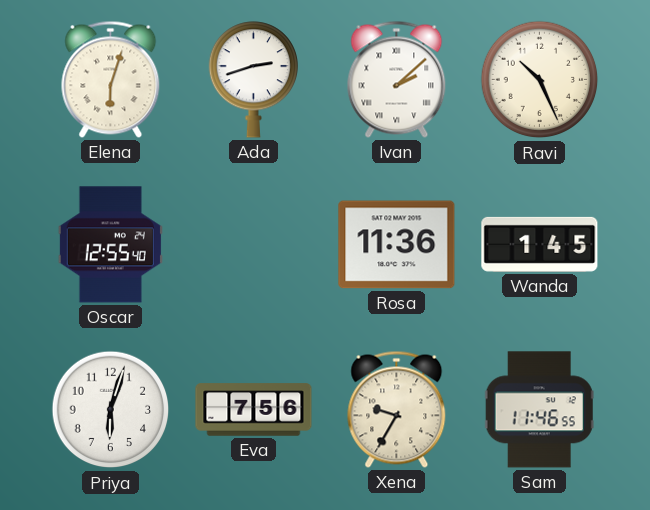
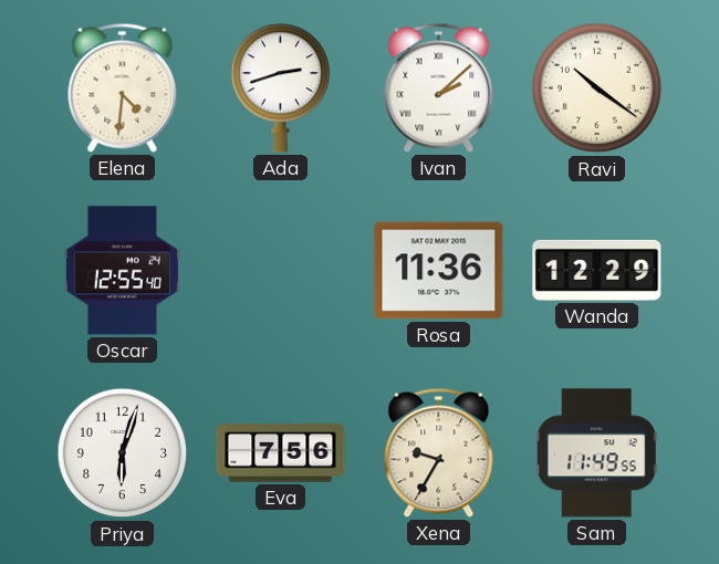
Elena: 6:03 -> 4:31
Ravi: 10:26 -> 10:21
Wanda: 1:45 -> 12:29
Sam: 11:46 -> 11:49
